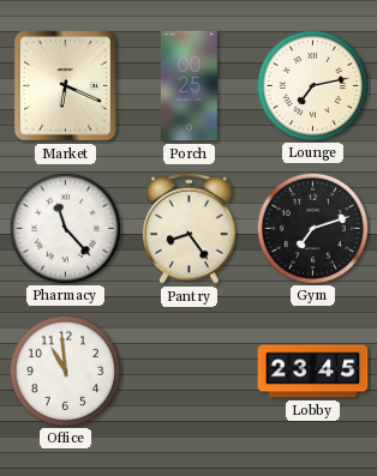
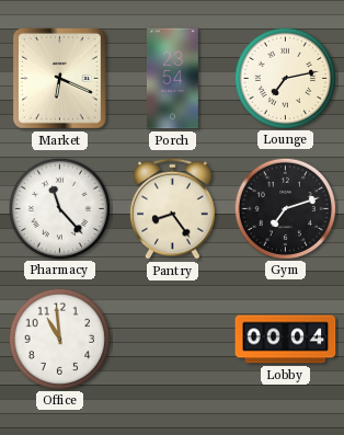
Porch: 00:25 -> 23:54
Lobby: 23:45 -> 00:04
